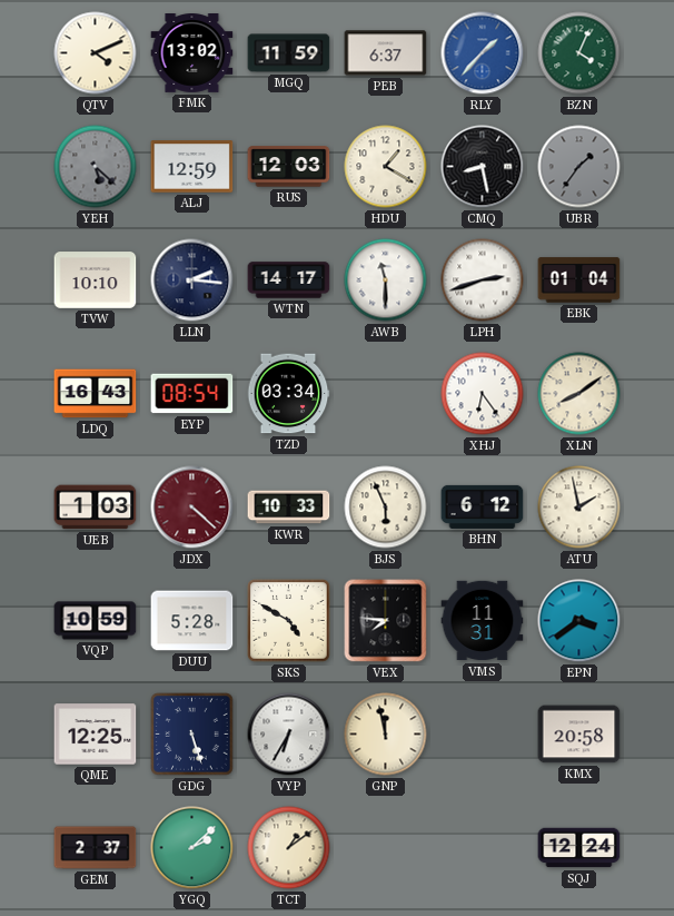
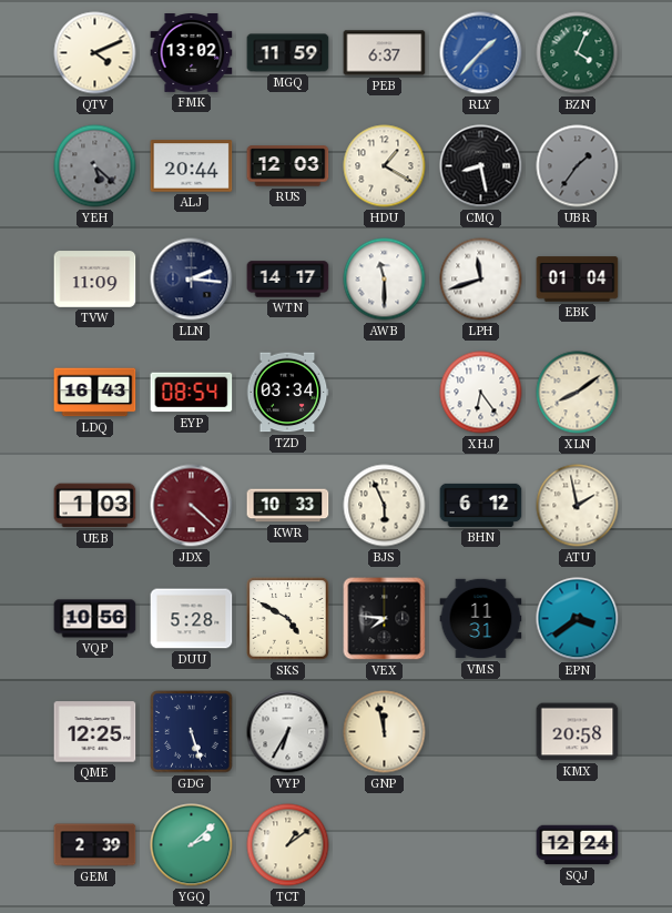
ALJ: 12:59 -> 20:44
TVW: 10:10 -> 11:09
LPH: 2:42 -> 11:42
VQP: 10:59 -> 10:56
GEM: 2:37 -> 2:39
